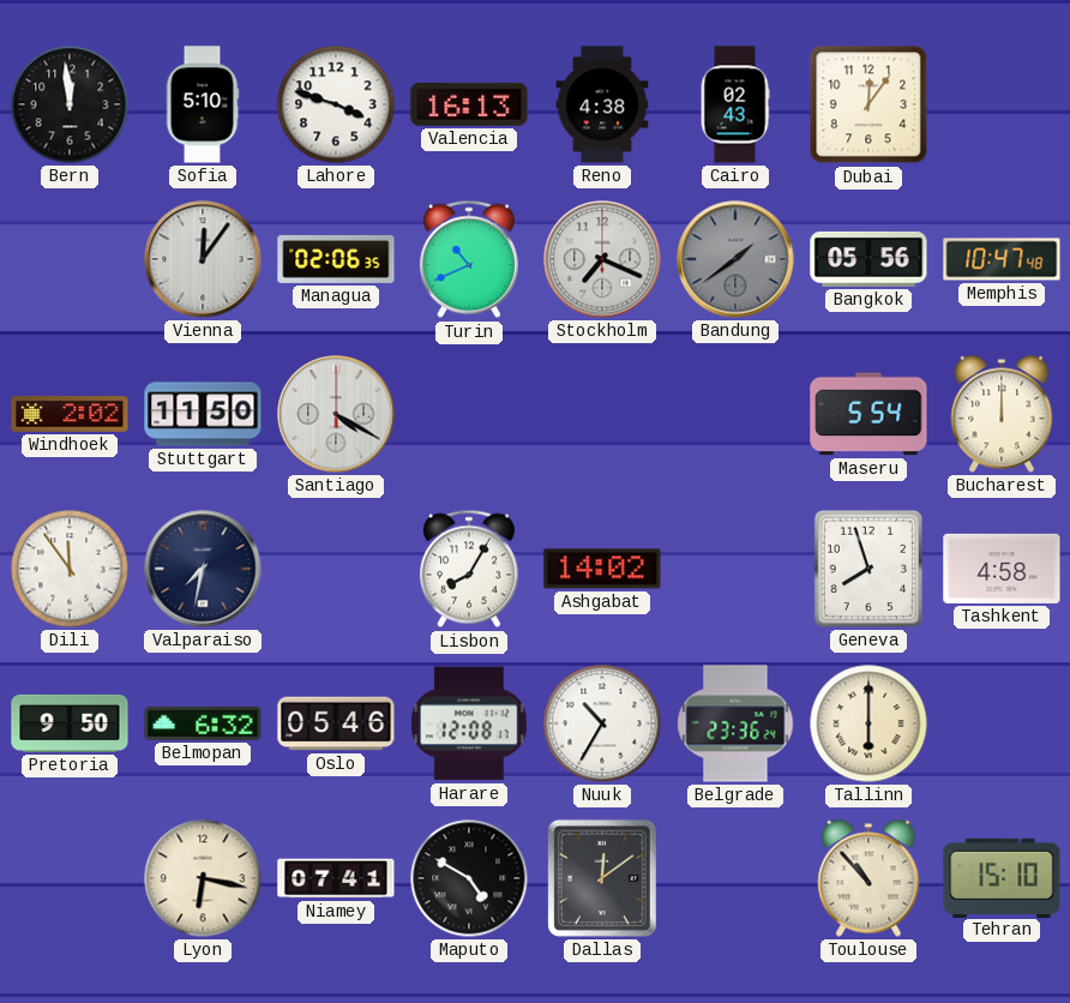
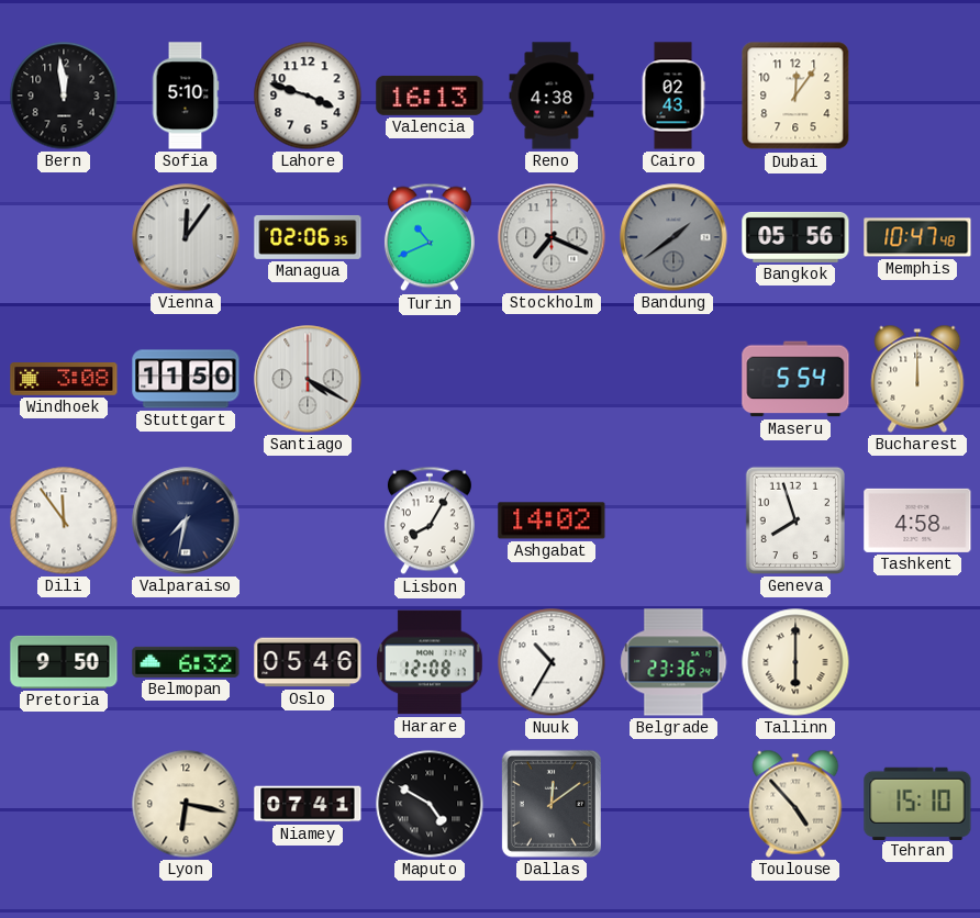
Windhoek: 2:02 -> 3:08
Toulouse: 10:53 -> 4:53
